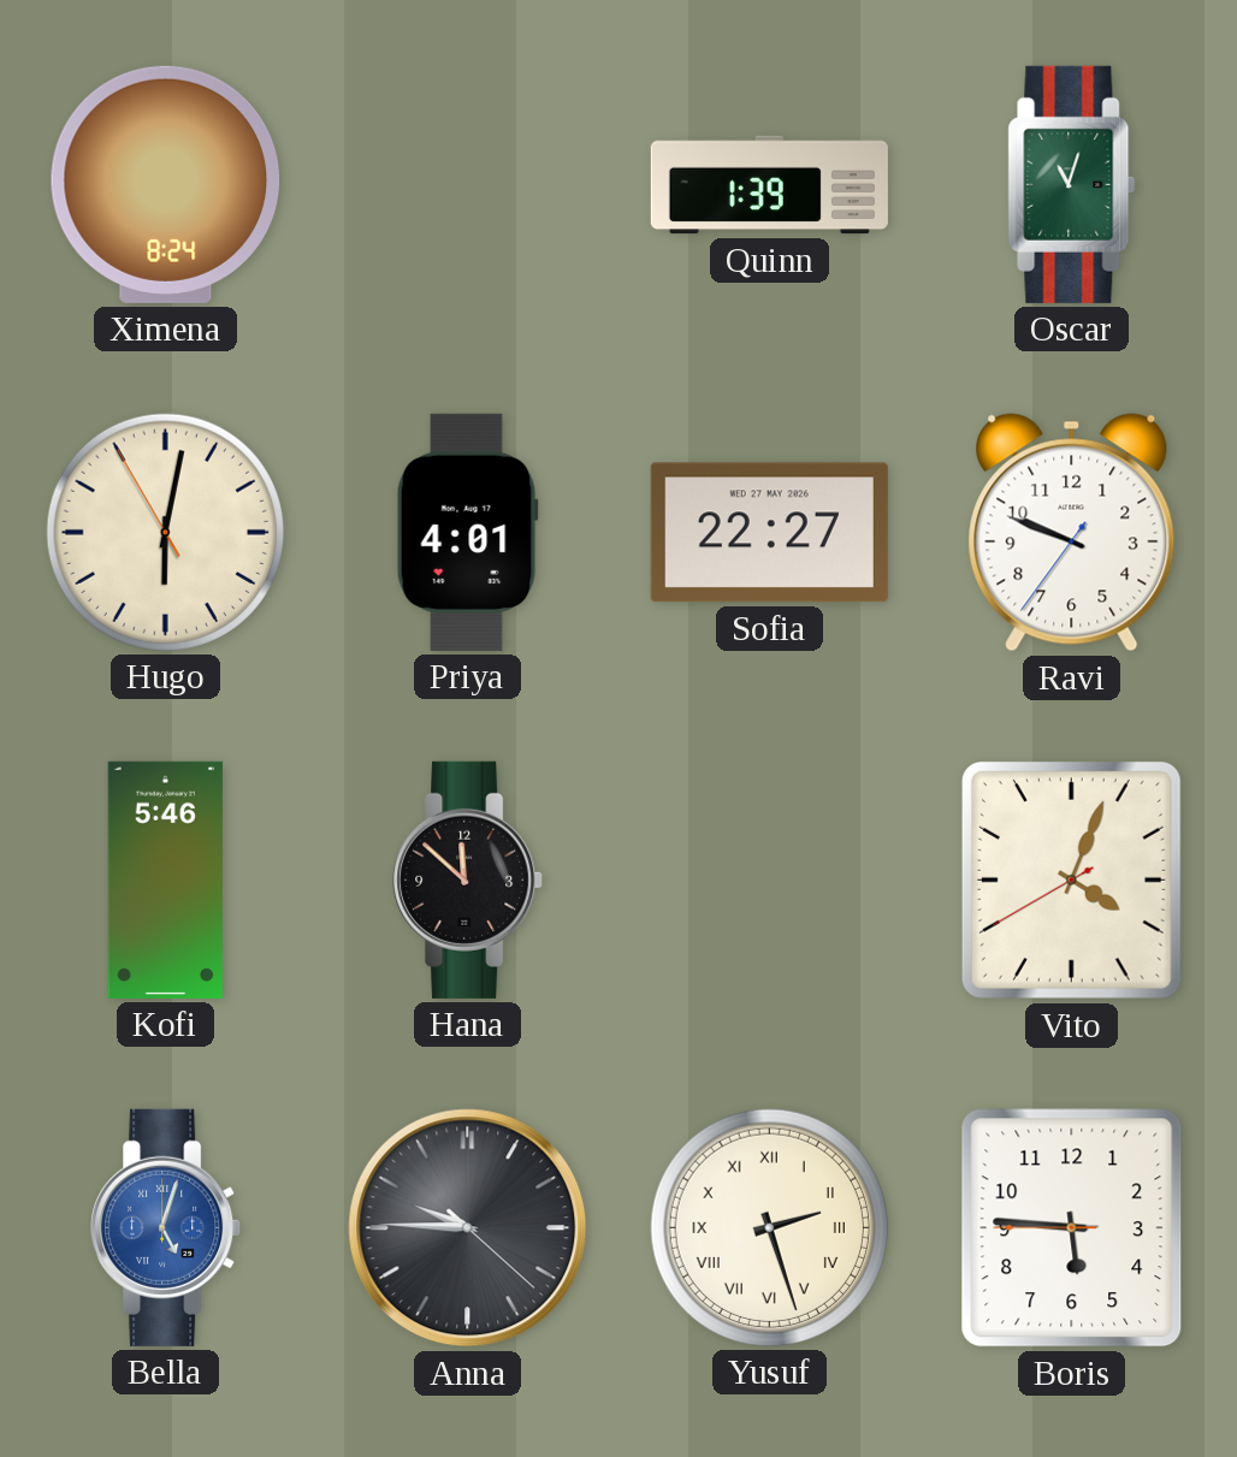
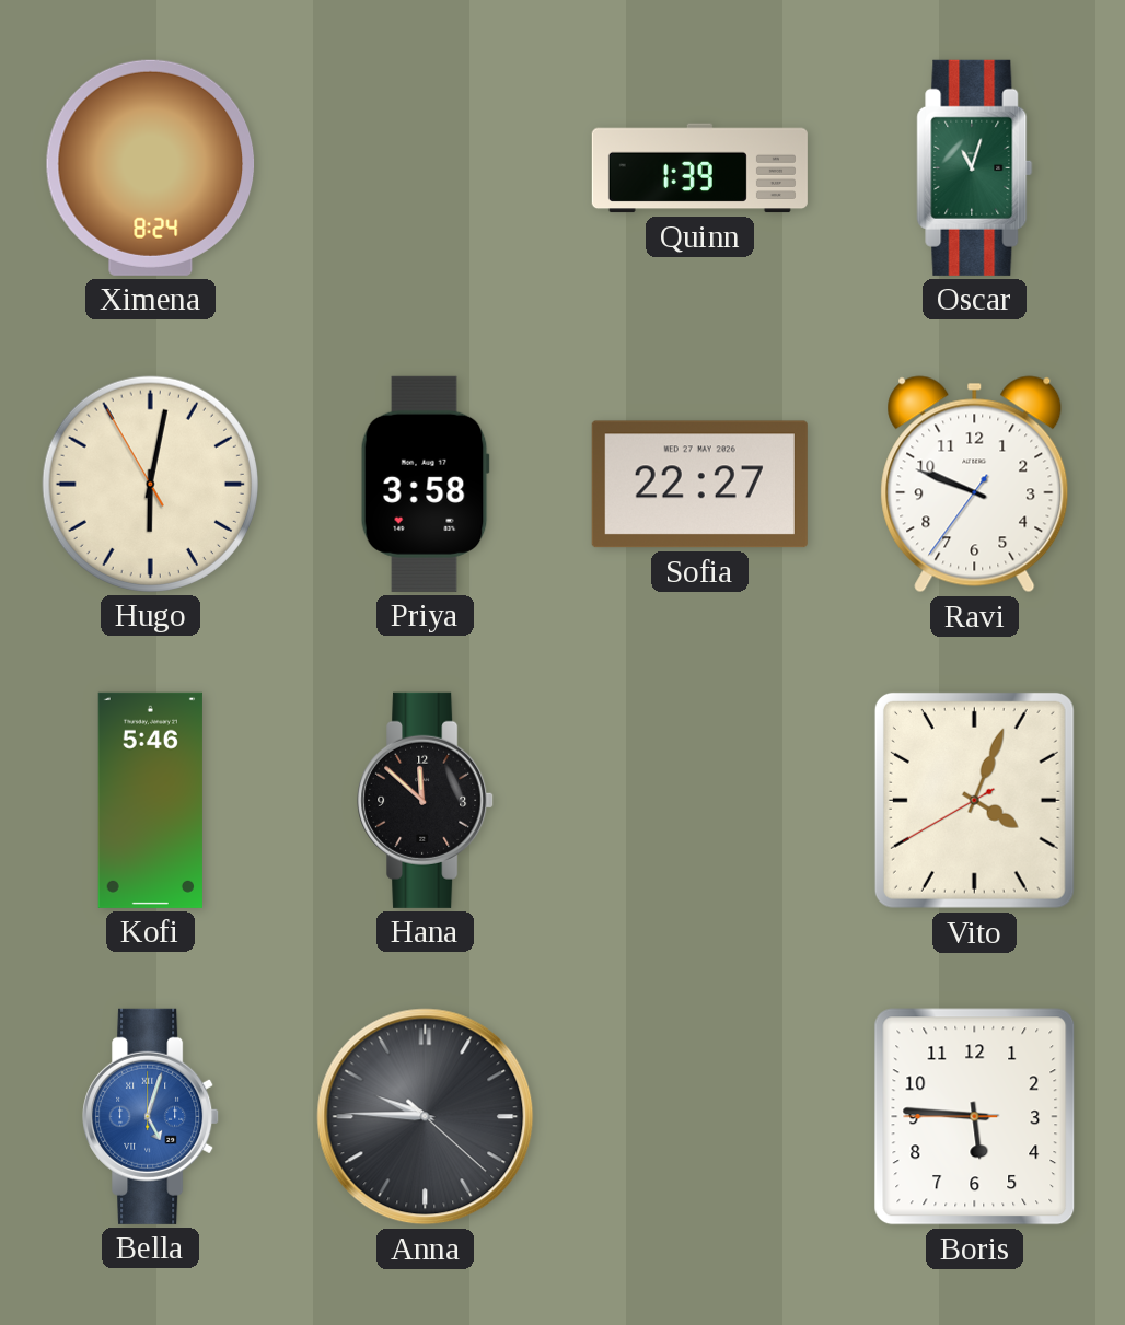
Priya: 4:01 -> 3:58
Yusuf: 2:27 -> none
